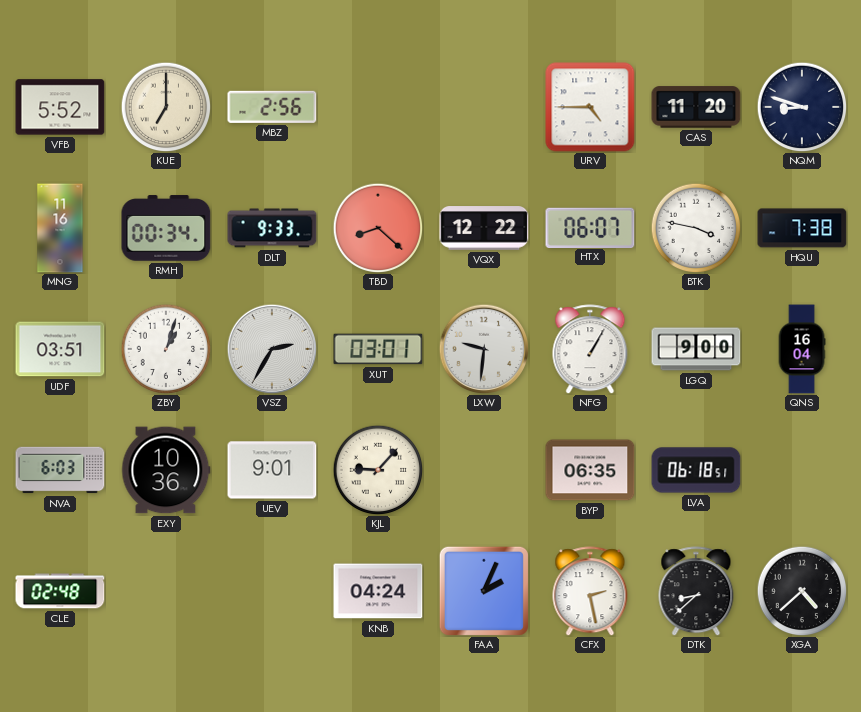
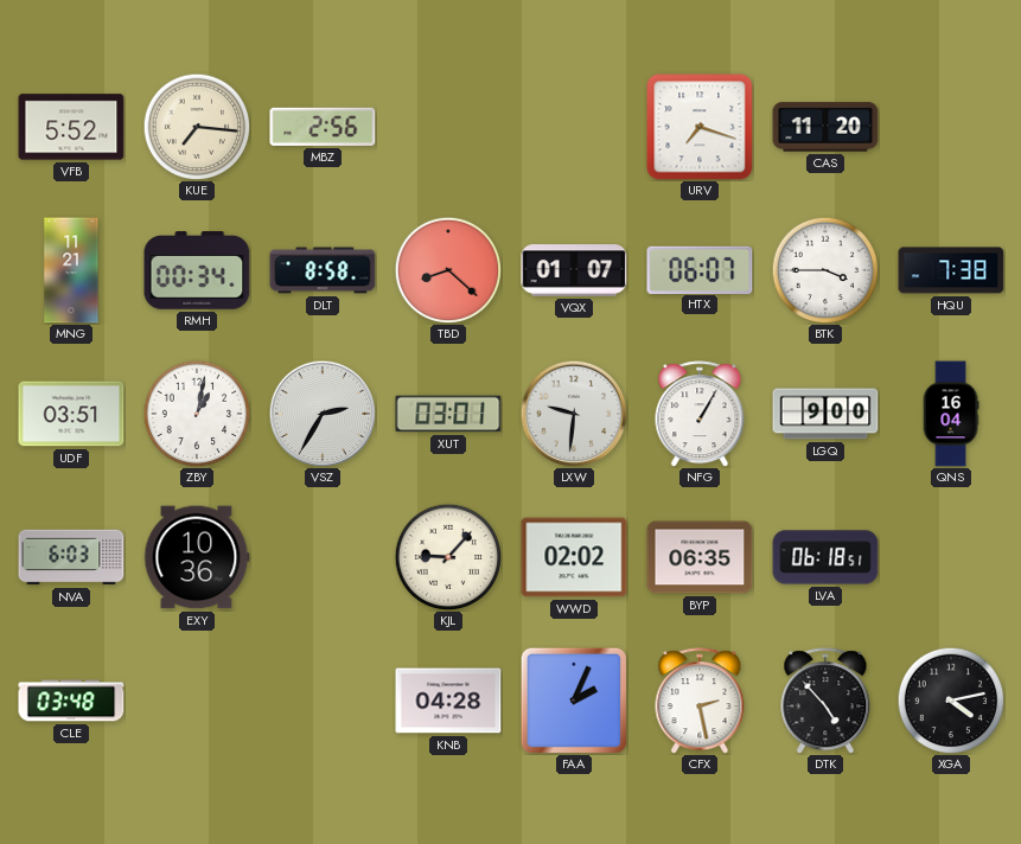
KUE: 7:00 -> 7:16
URV: 4:45 -> 7:18
NQM: 8:48 -> none
MNG: 11:16 -> 11:21
DLT: 9:33 -> 8:58
VQX: 12:22 -> 01:07
BTK: 3:47 -> 3:45
ZBY: 1:03 -> 1:02
UEV: 9:01 -> none
WWD: none -> 02:02
CLE: 02:48 -> 03:48
KNB: 04:24 -> 04:28
DTK: 8:38 -> 4:53
XGA: 4:38 -> 4:13
